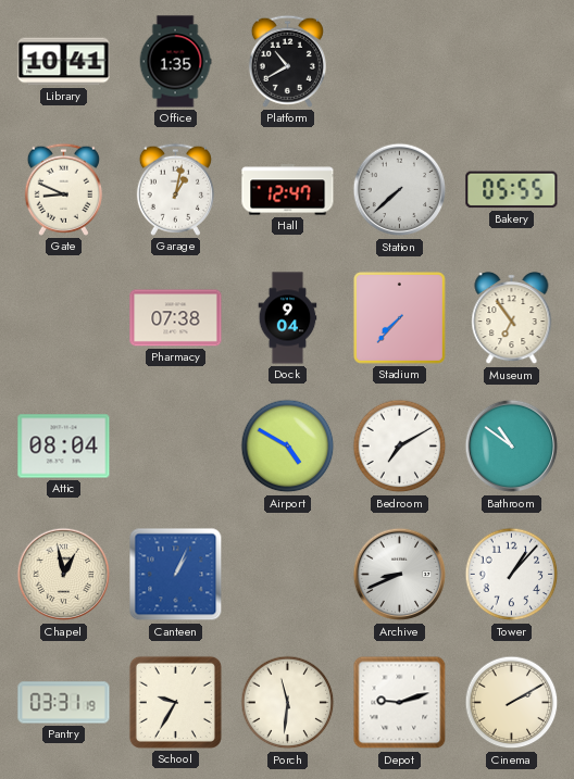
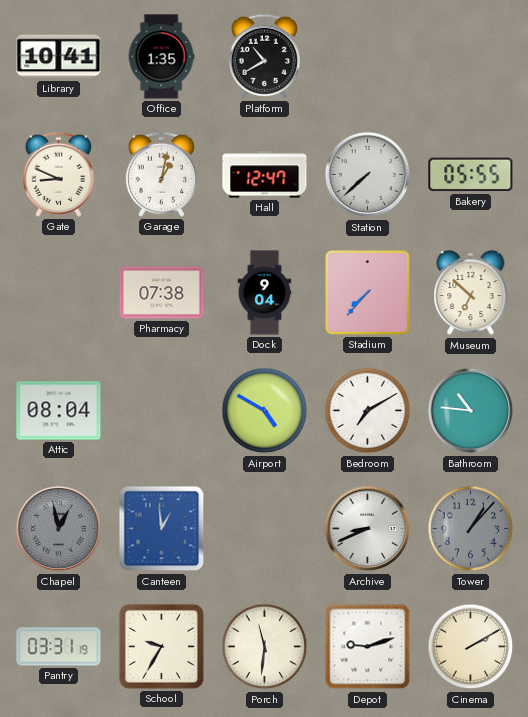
Museum: 6:54 -> 6:52
Bathroom: 10:51 -> 10:46
Chapel dial: cream -> grey
Canteen: 1:04 -> 12:59
Tower dial: white -> grey
